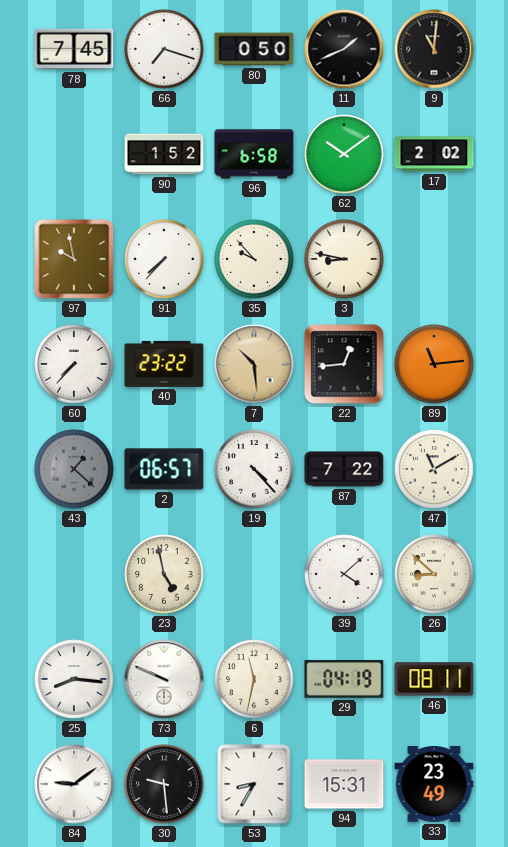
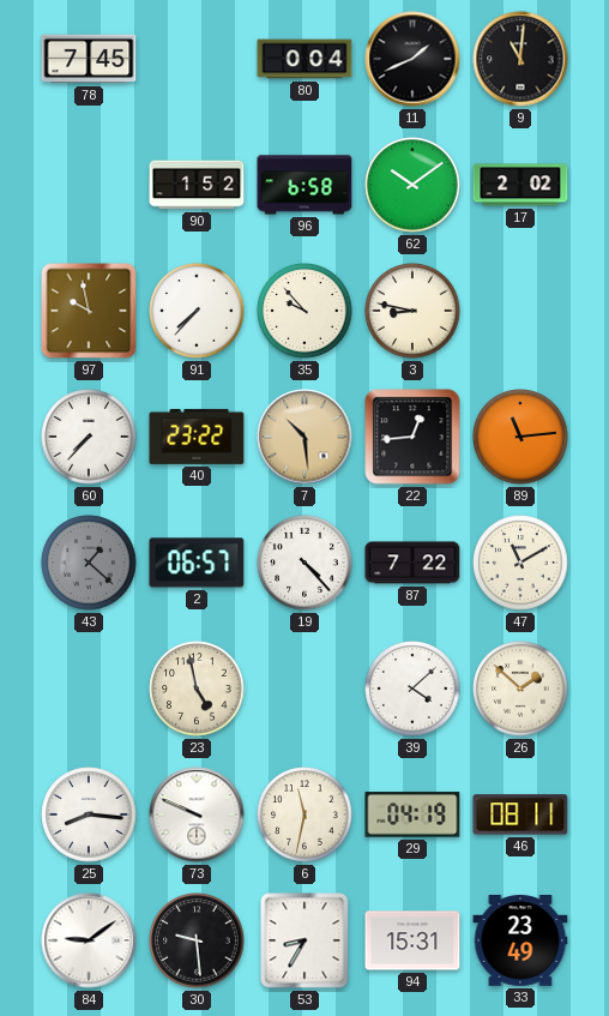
66: 7:18 -> none
80: 0:50 -> 0:04
26: 8:52 -> 1:52
